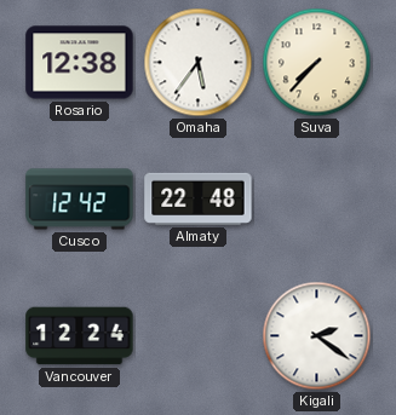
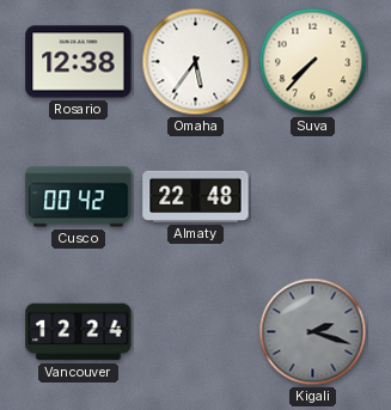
Cusco: 12:42 -> 00:42
Kigali: 2:21 -> 2:18
Kigali dial: white -> grey
